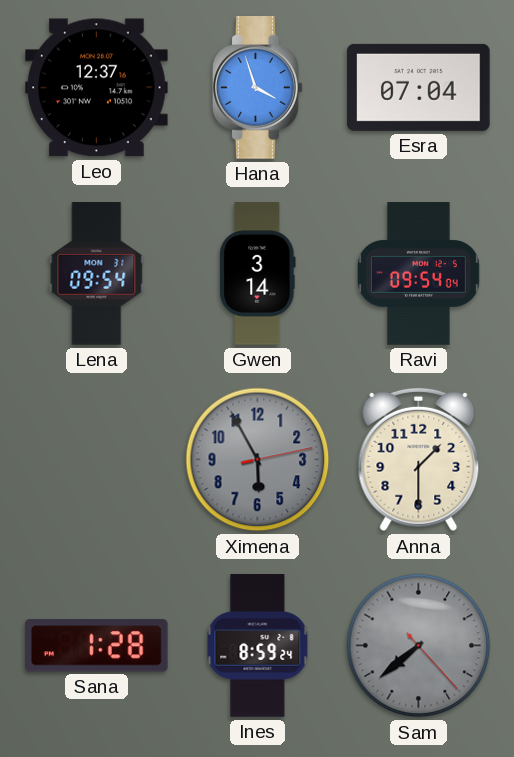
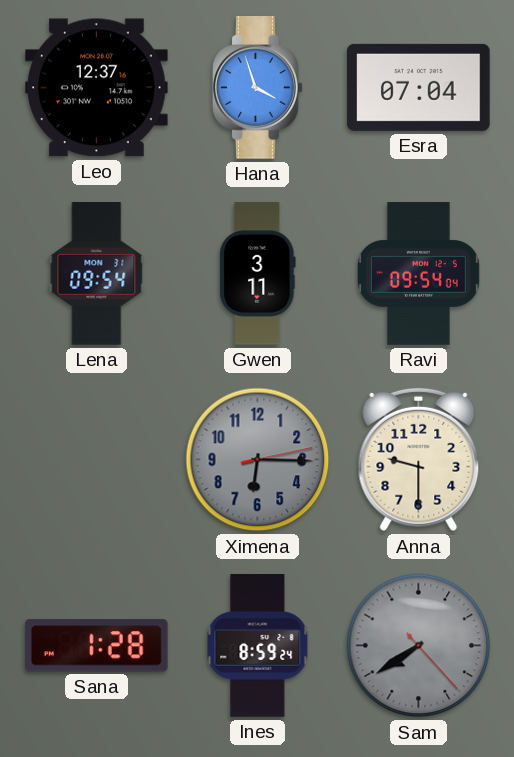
Gwen: 3:14 -> 3:11
Ximena: 5:55 -> 6:15
Anna: 1:30 -> 9:30
Sam: 7:38 -> 7:39
